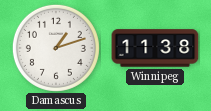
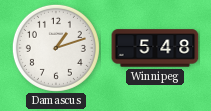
Winnipeg: 11:38 -> 5:48
